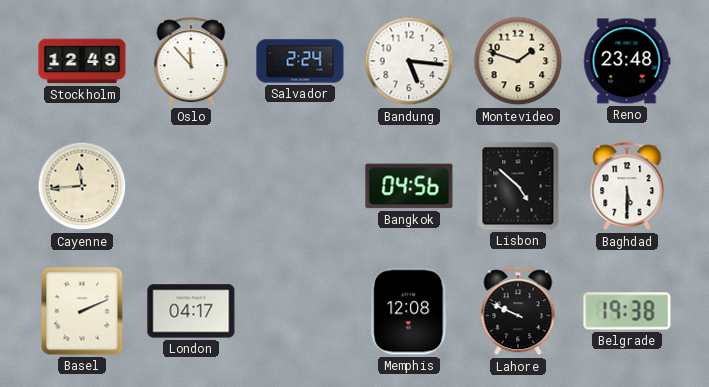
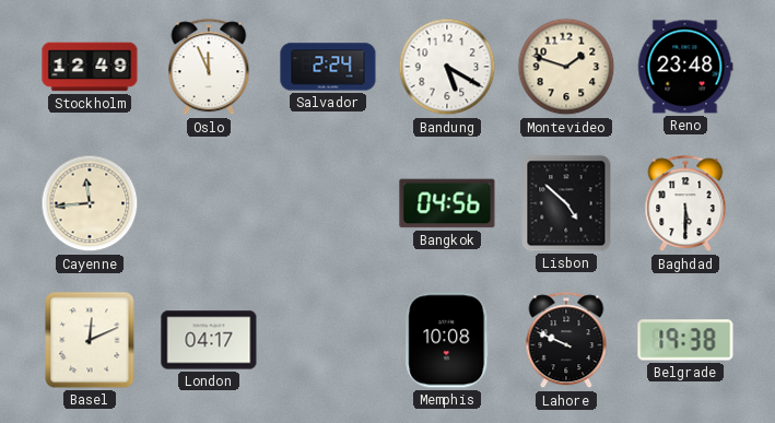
Oslo: 11:53 -> 11:56
Bandung: 5:16 -> 5:20
Basel: 2:11 -> 12:11
Memphis: 12:08 -> 10:08
